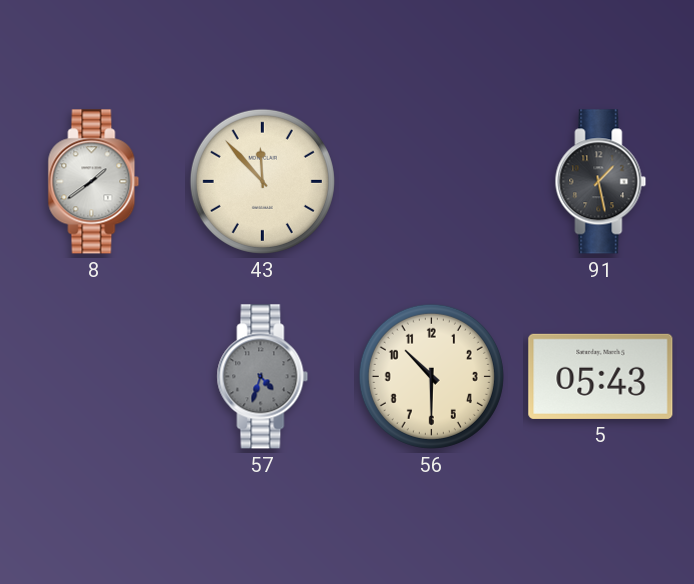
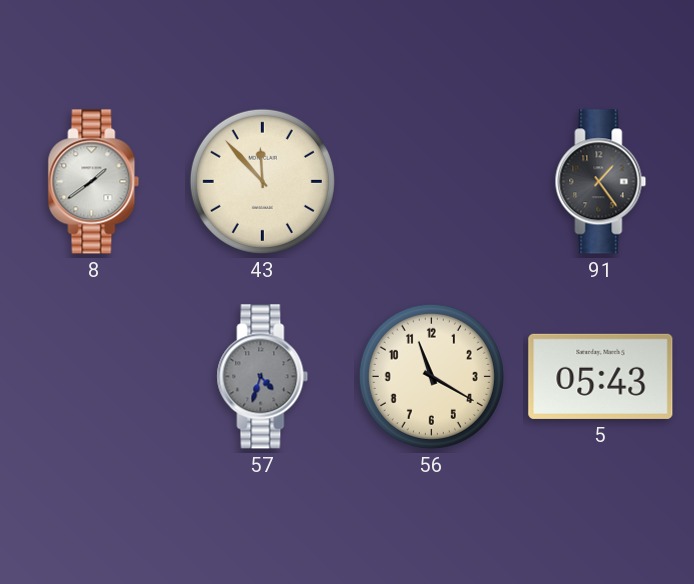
91: 1:28 -> 1:24
56: 10:30 -> 11:20
